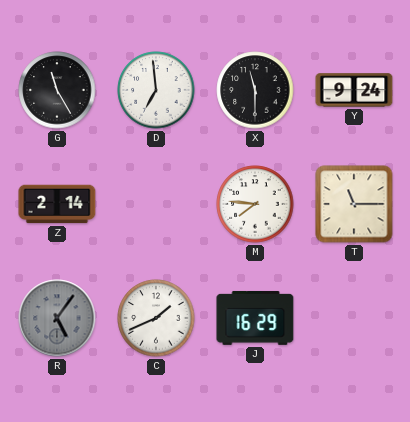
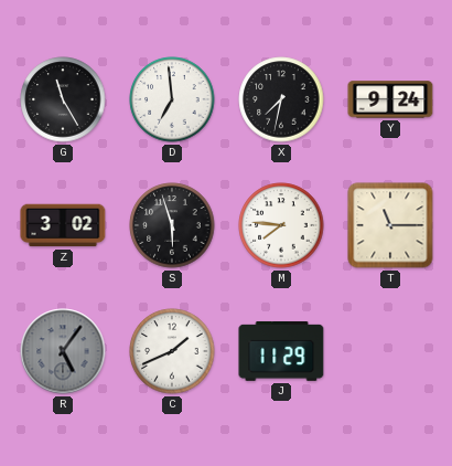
X: 11:30 -> 7:32
Z: 2:14 -> 3:02
S: none -> 5:57
J: 16:29 -> 11:29
